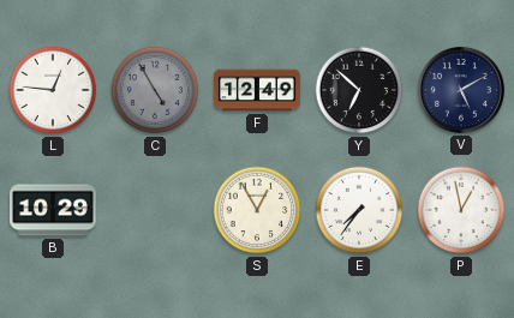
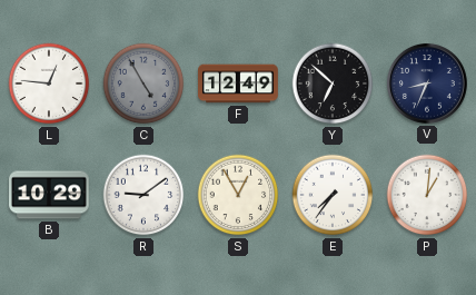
V: 5:10 -> 8:34
R: none -> 9:09
P: 12:58 -> 1:01
